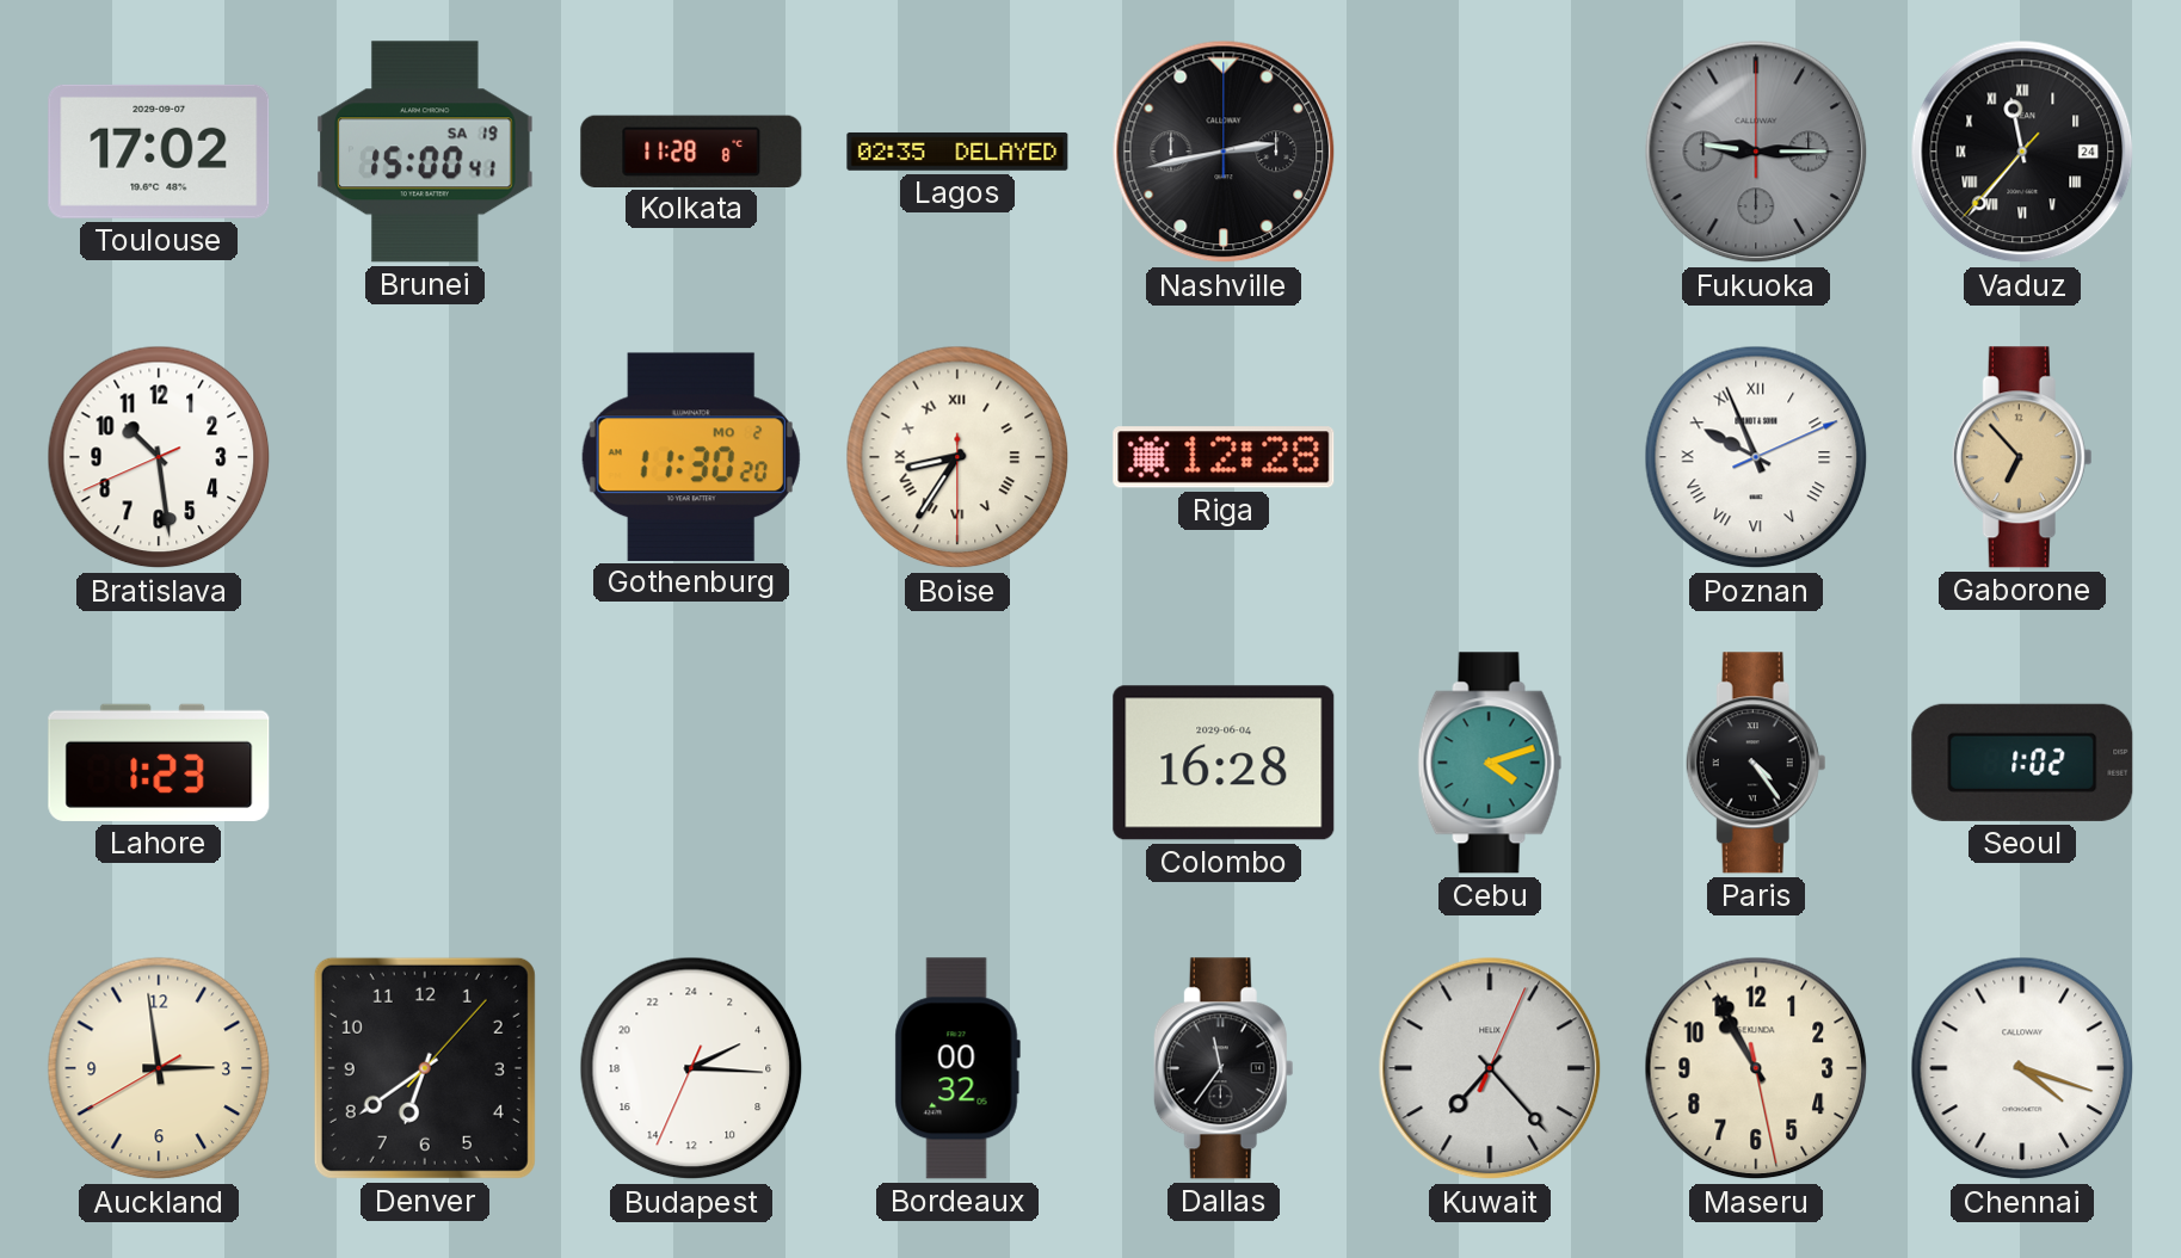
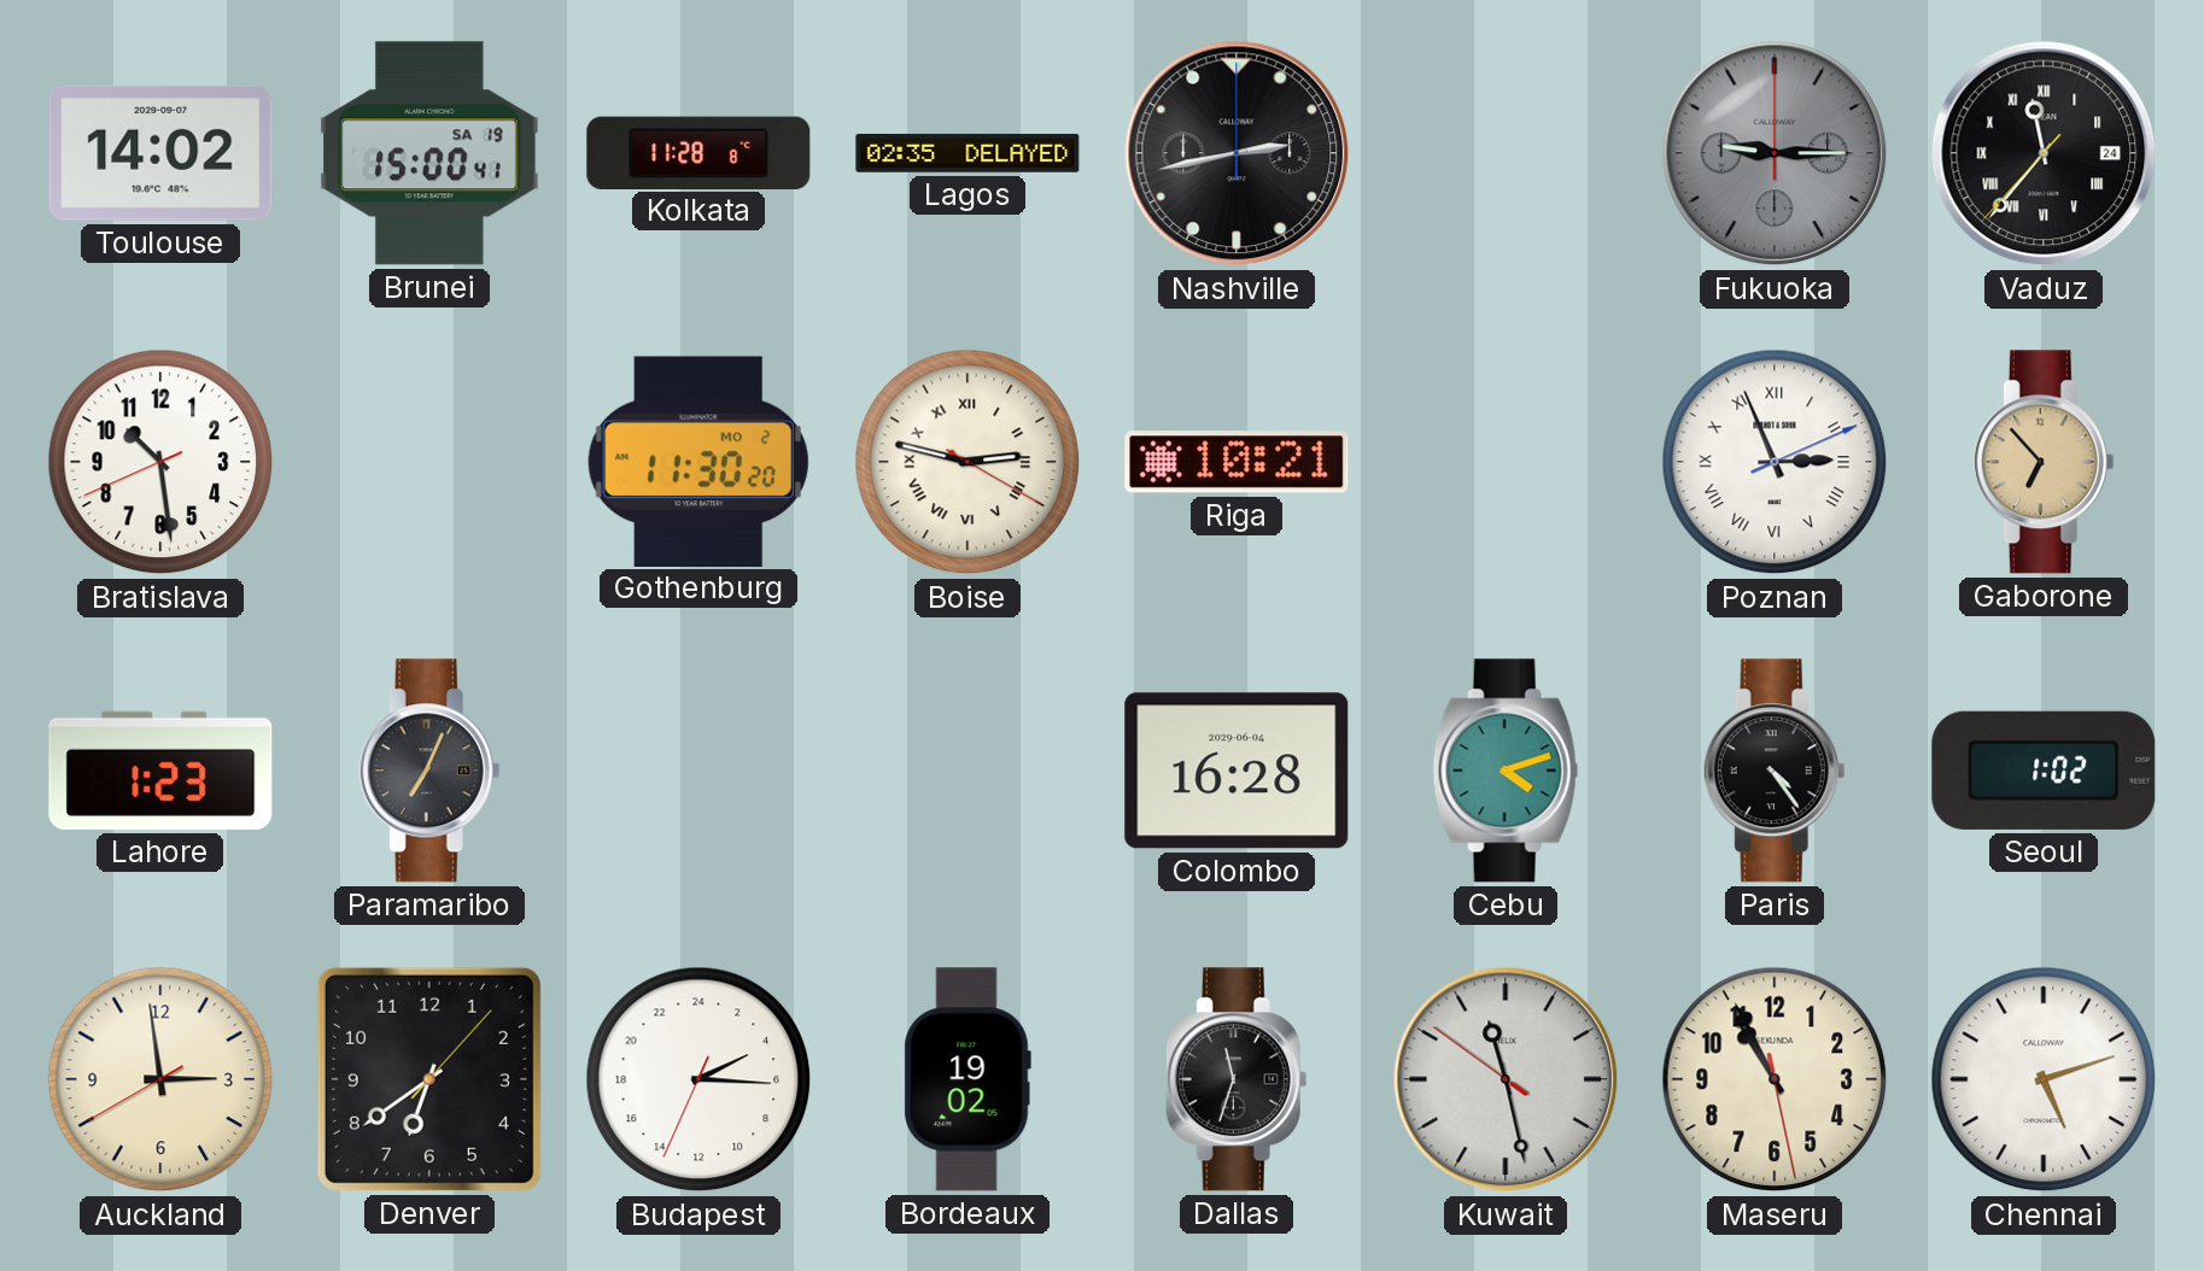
Toulouse: 17:02 -> 14:02
Boise: 8:35 -> 2:47
Riga: 12:28 -> 10:21
Poznan: 9:56 -> 2:56
Paramaribo: none -> 7:04
Bordeaux: 00:32 -> 19:02
Dallas: 11:36 -> 11:33
Kuwait: 7:23 -> 11:27
Chennai: 4:18 -> 5:12
